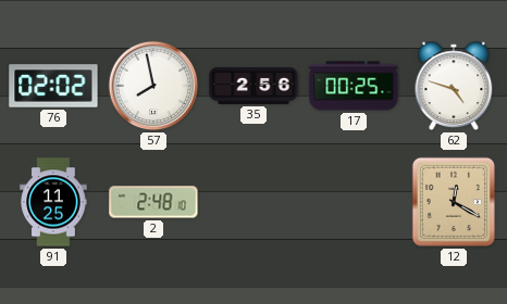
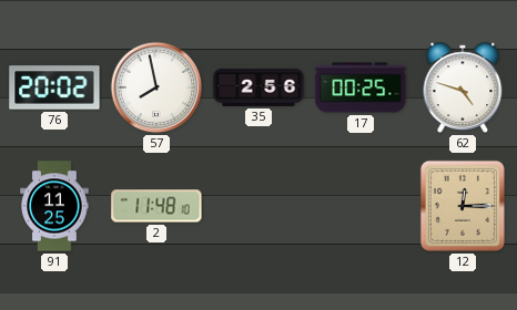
76: 02:02 -> 20:02
2: 2:48 -> 11:48
12: 12:20 -> 12:15
